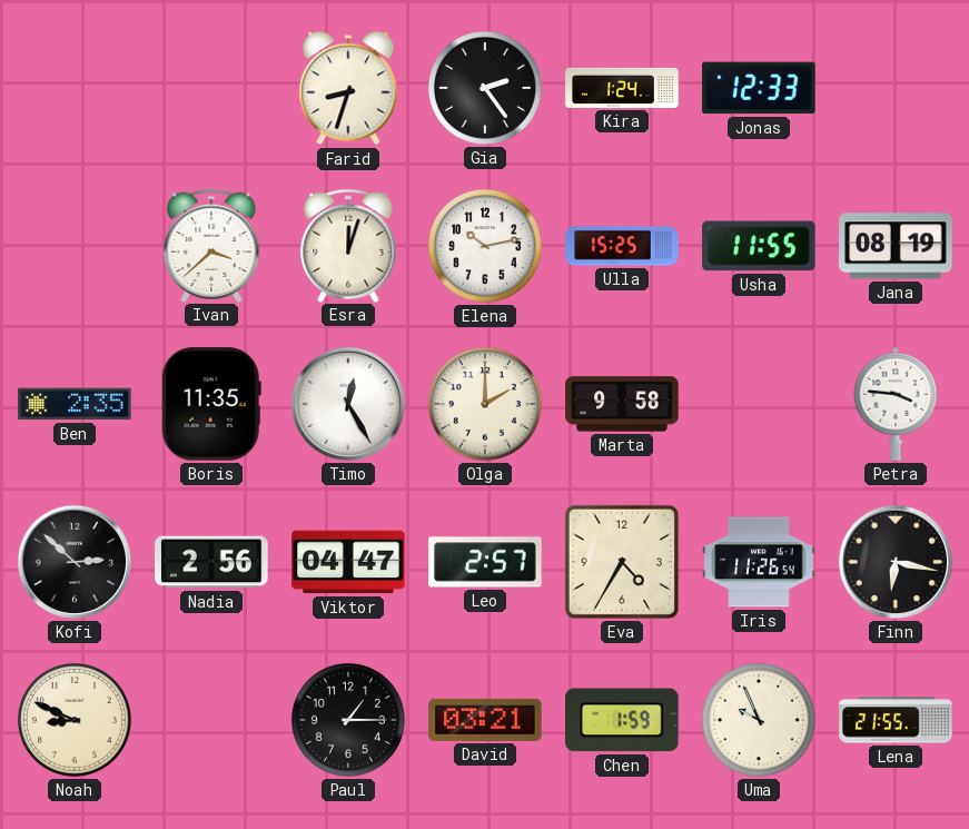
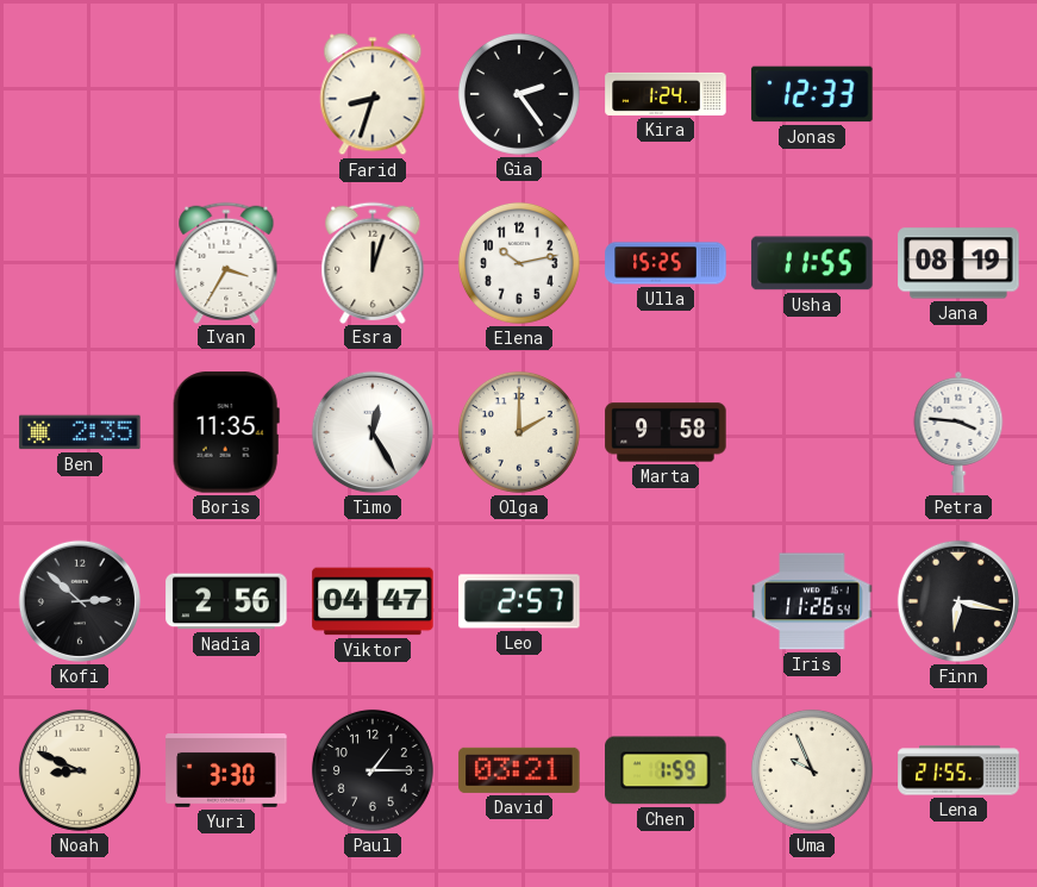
Ivan: 3:38 -> 3:35
Eva: 4:35 -> none
Yuri: none -> 3:30
